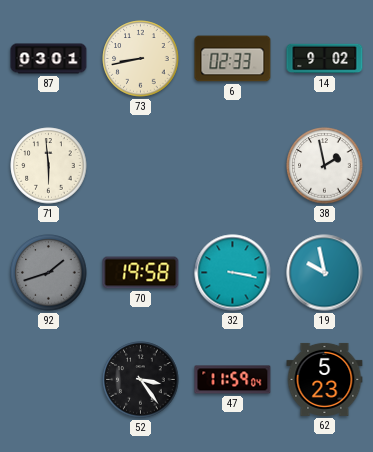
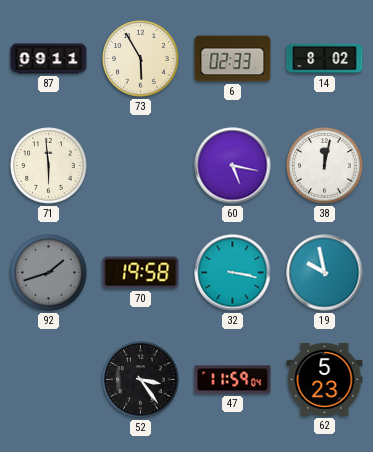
87: 03:01 -> 09:11
73: 8:43 -> 5:55
14: 9:02 -> 8:02
60: none -> 5:17
38: 1:58 -> 12:02
